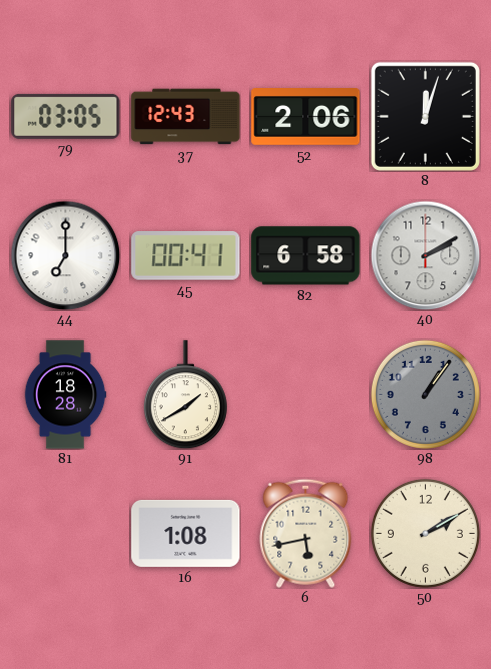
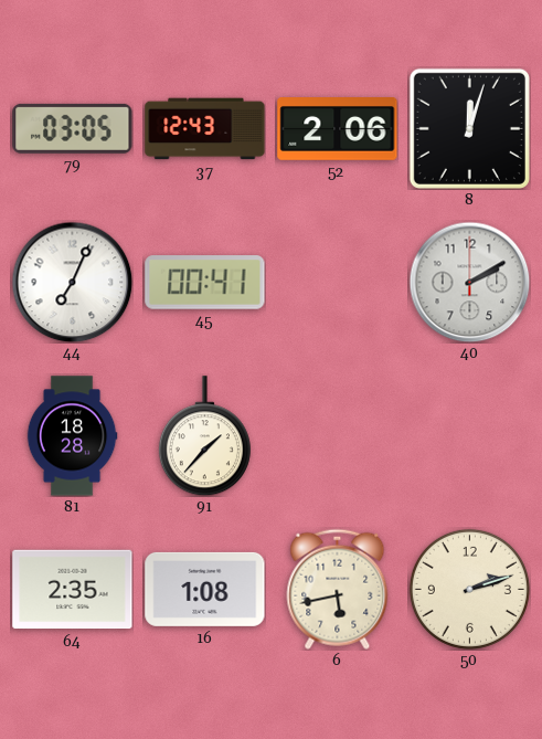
44: 7:00 -> 7:04
82: 6:58 -> none
91: 1:40 -> 1:37
98: 1:06 -> none
64: none -> 2:35
50: 2:10 -> 2:12
